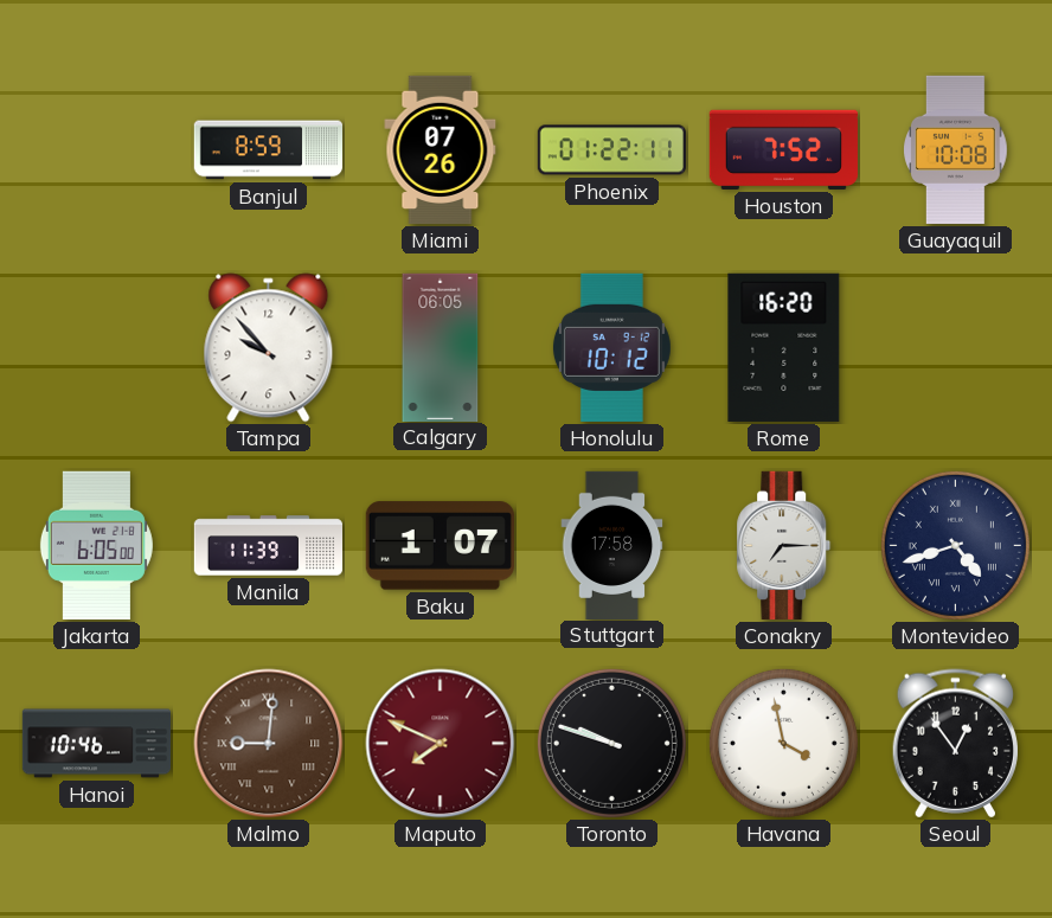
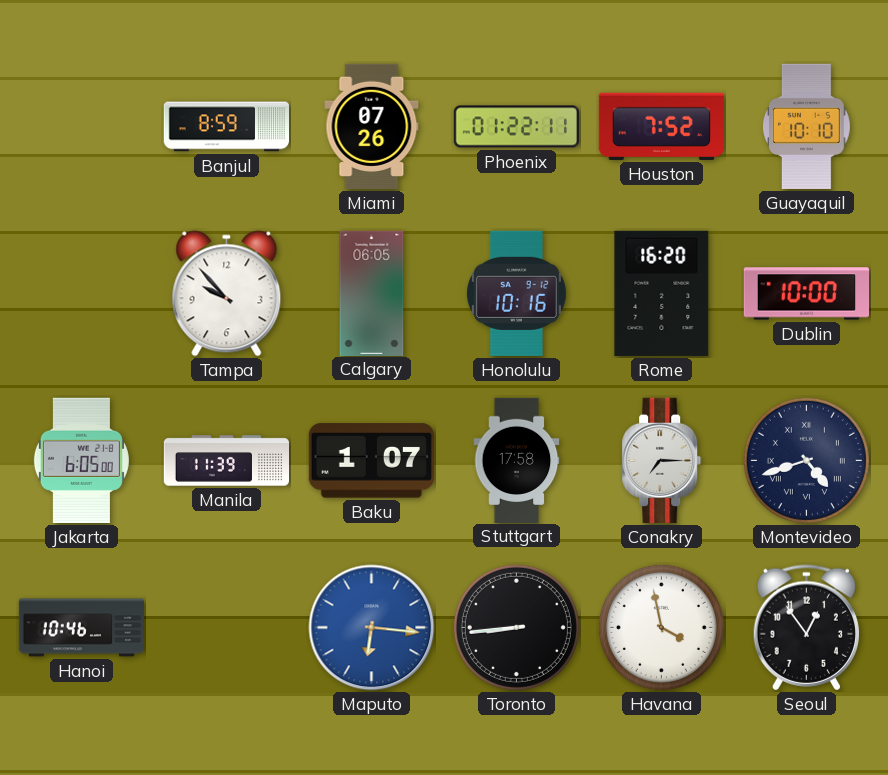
Guayaquil: 10:08 -> 10:10
Honolulu: 10:12 -> 10:16
Dublin: none -> 10:00
Malmo: 9:01 -> none
Maputo: 7:49 -> 6:16
Maputo dial: burgundy -> blue
Toronto: 9:48 -> 8:44
